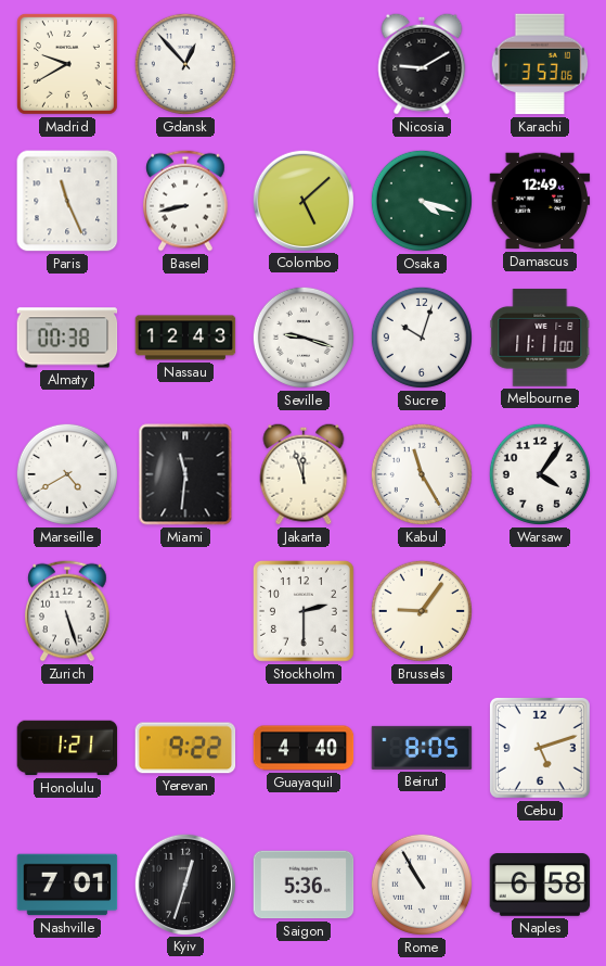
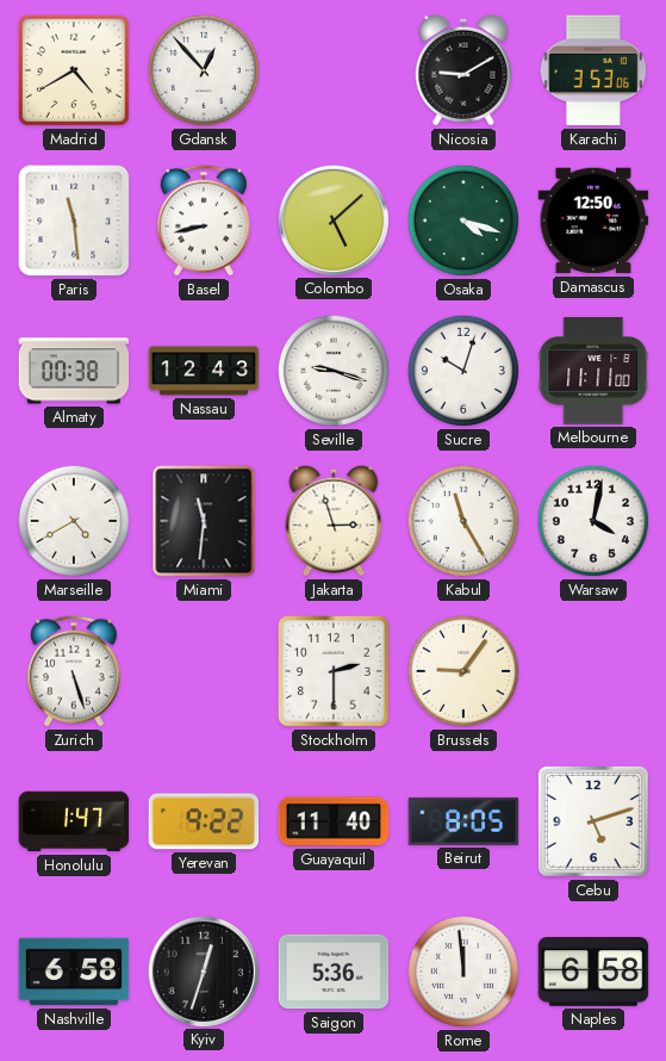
Madrid: 9:40 -> 4:40
Paris: 11:26 -> 11:29
Damascus: 12:49 -> 12:50
Jakarta: 11:57 -> 2:57
Warsaw: 4:06 -> 4:02
Honolulu: 1:21 -> 1:47
Guayaquil: 4:40 -> 11:40
Nashville: 7:01 -> 6:58
Rome: 10:55 -> 11:59
